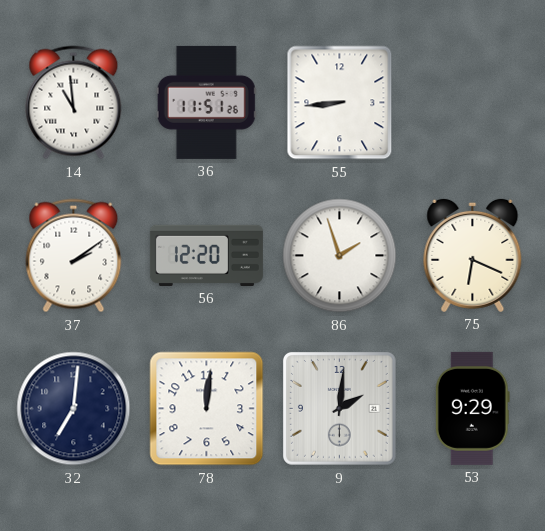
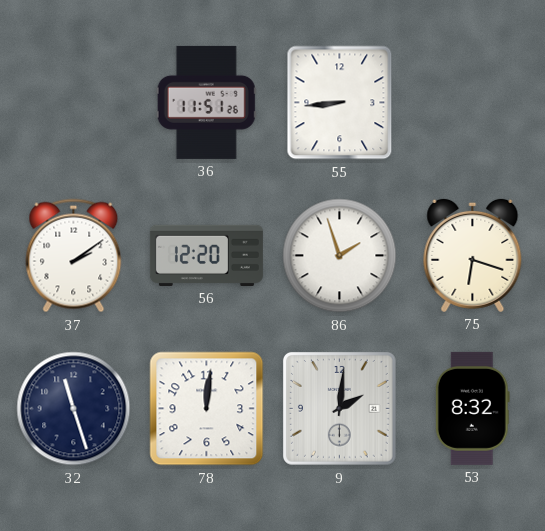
14: 10:59 -> none
75: 6:19 -> 6:18
32: 7:01 -> 11:27
53: 9:29 -> 8:32
